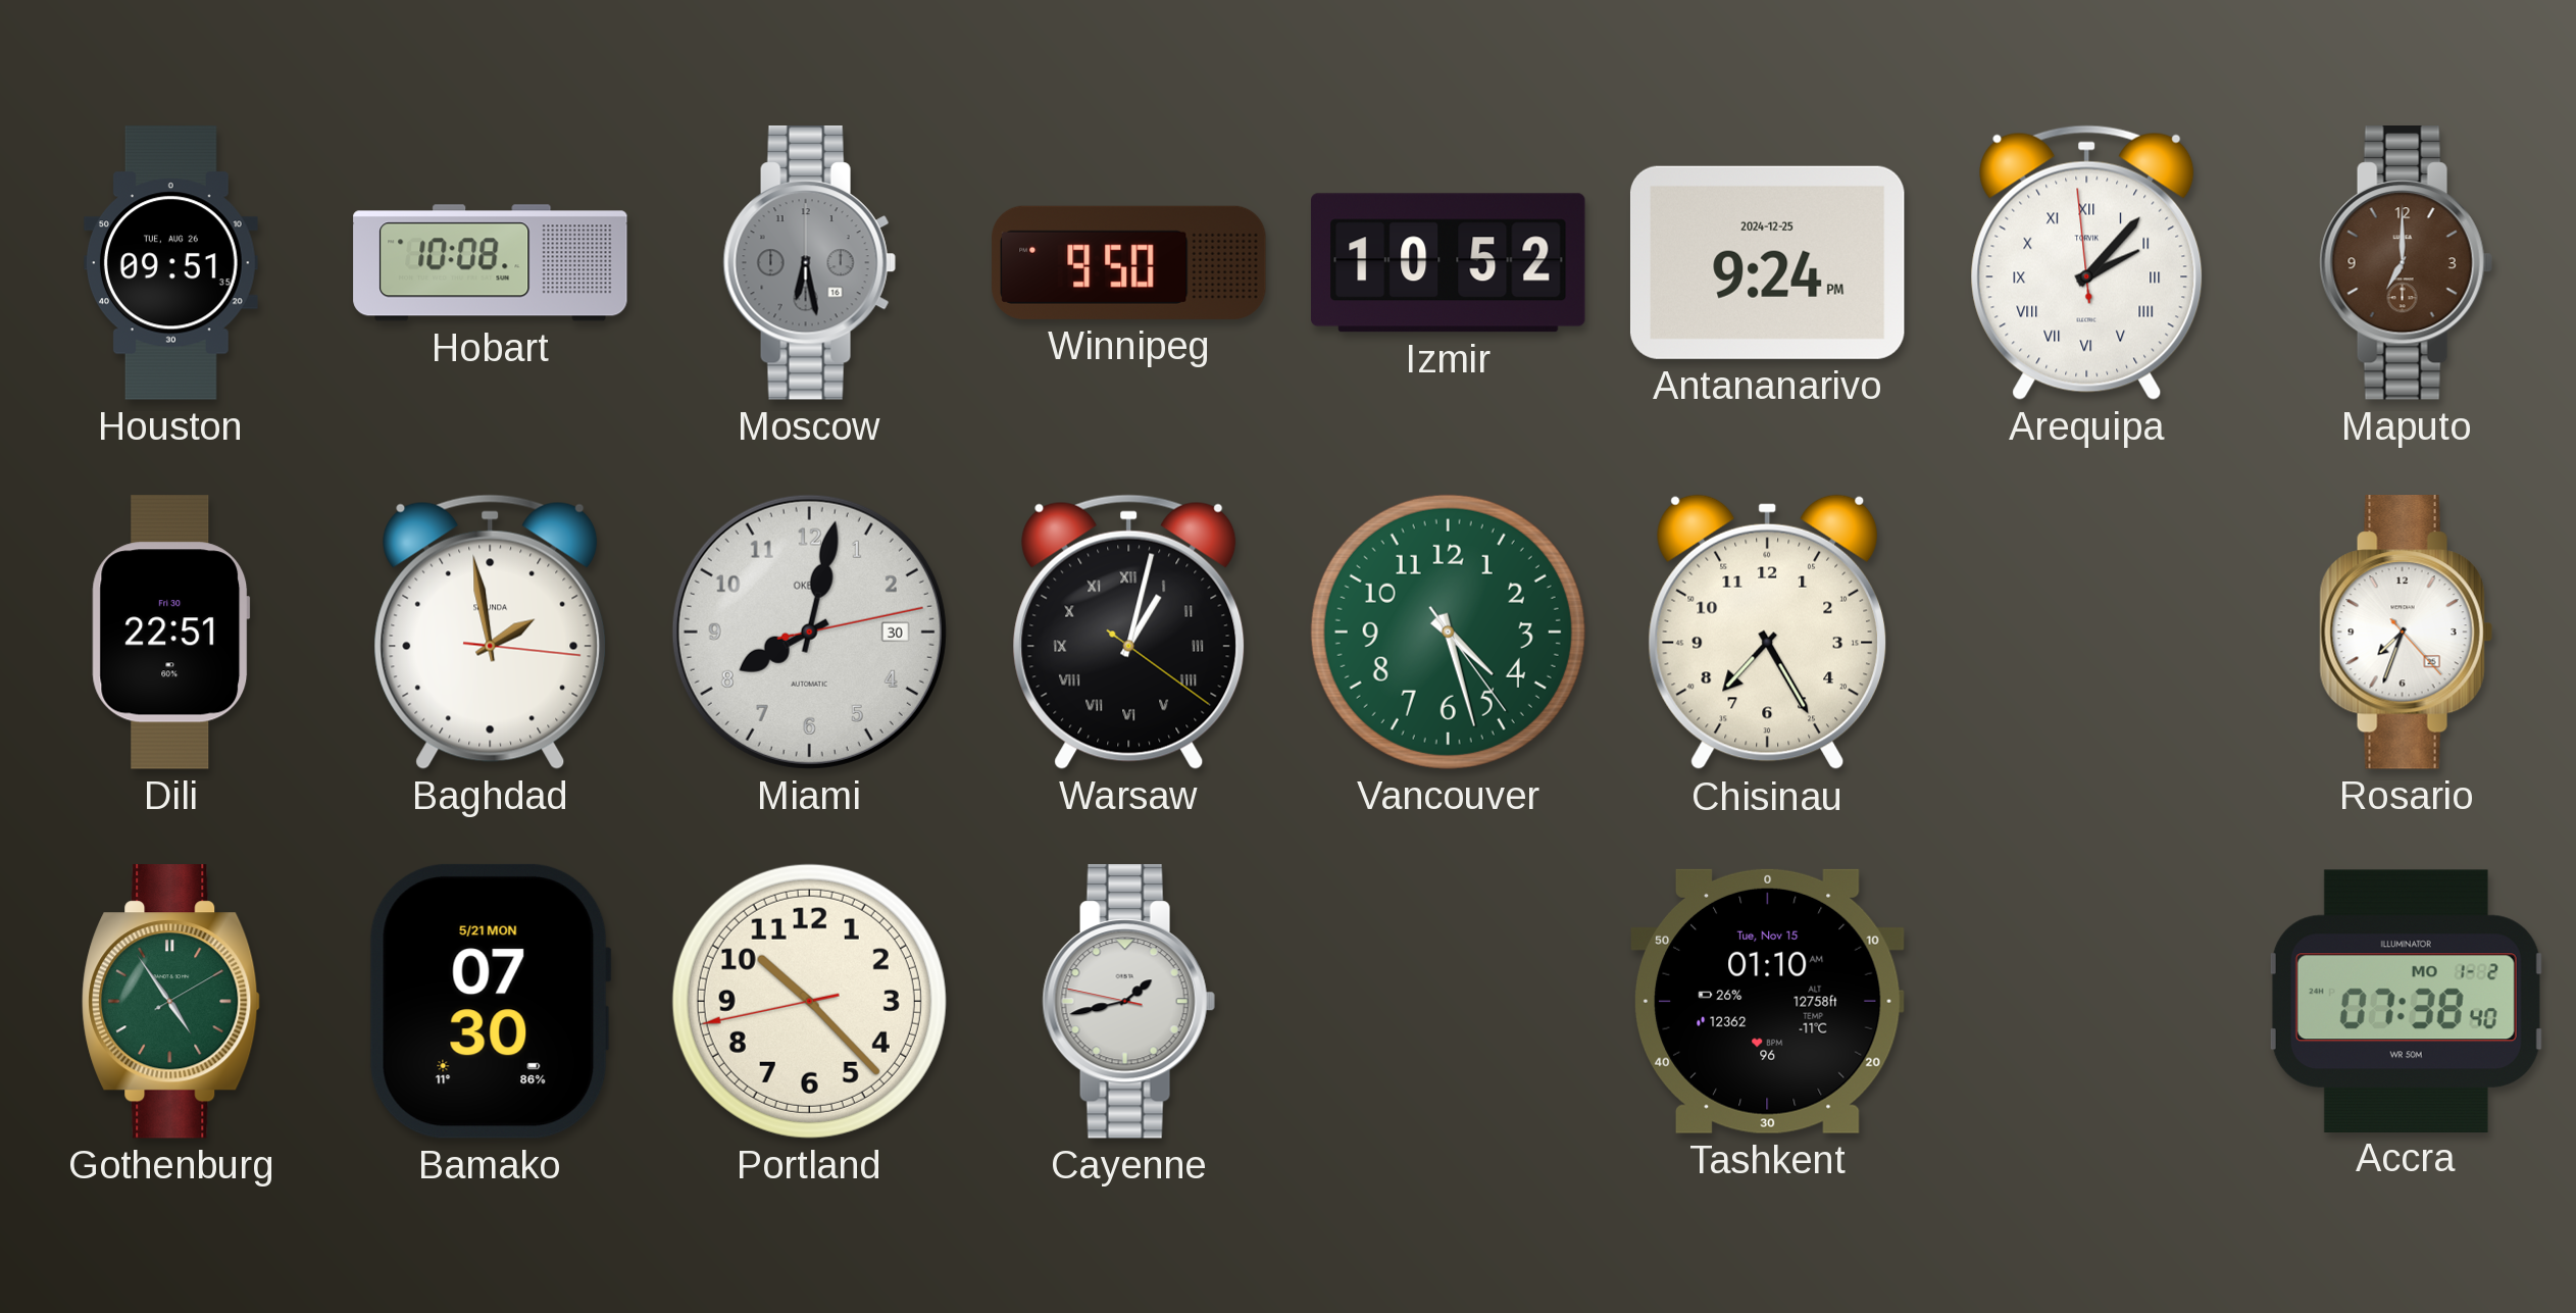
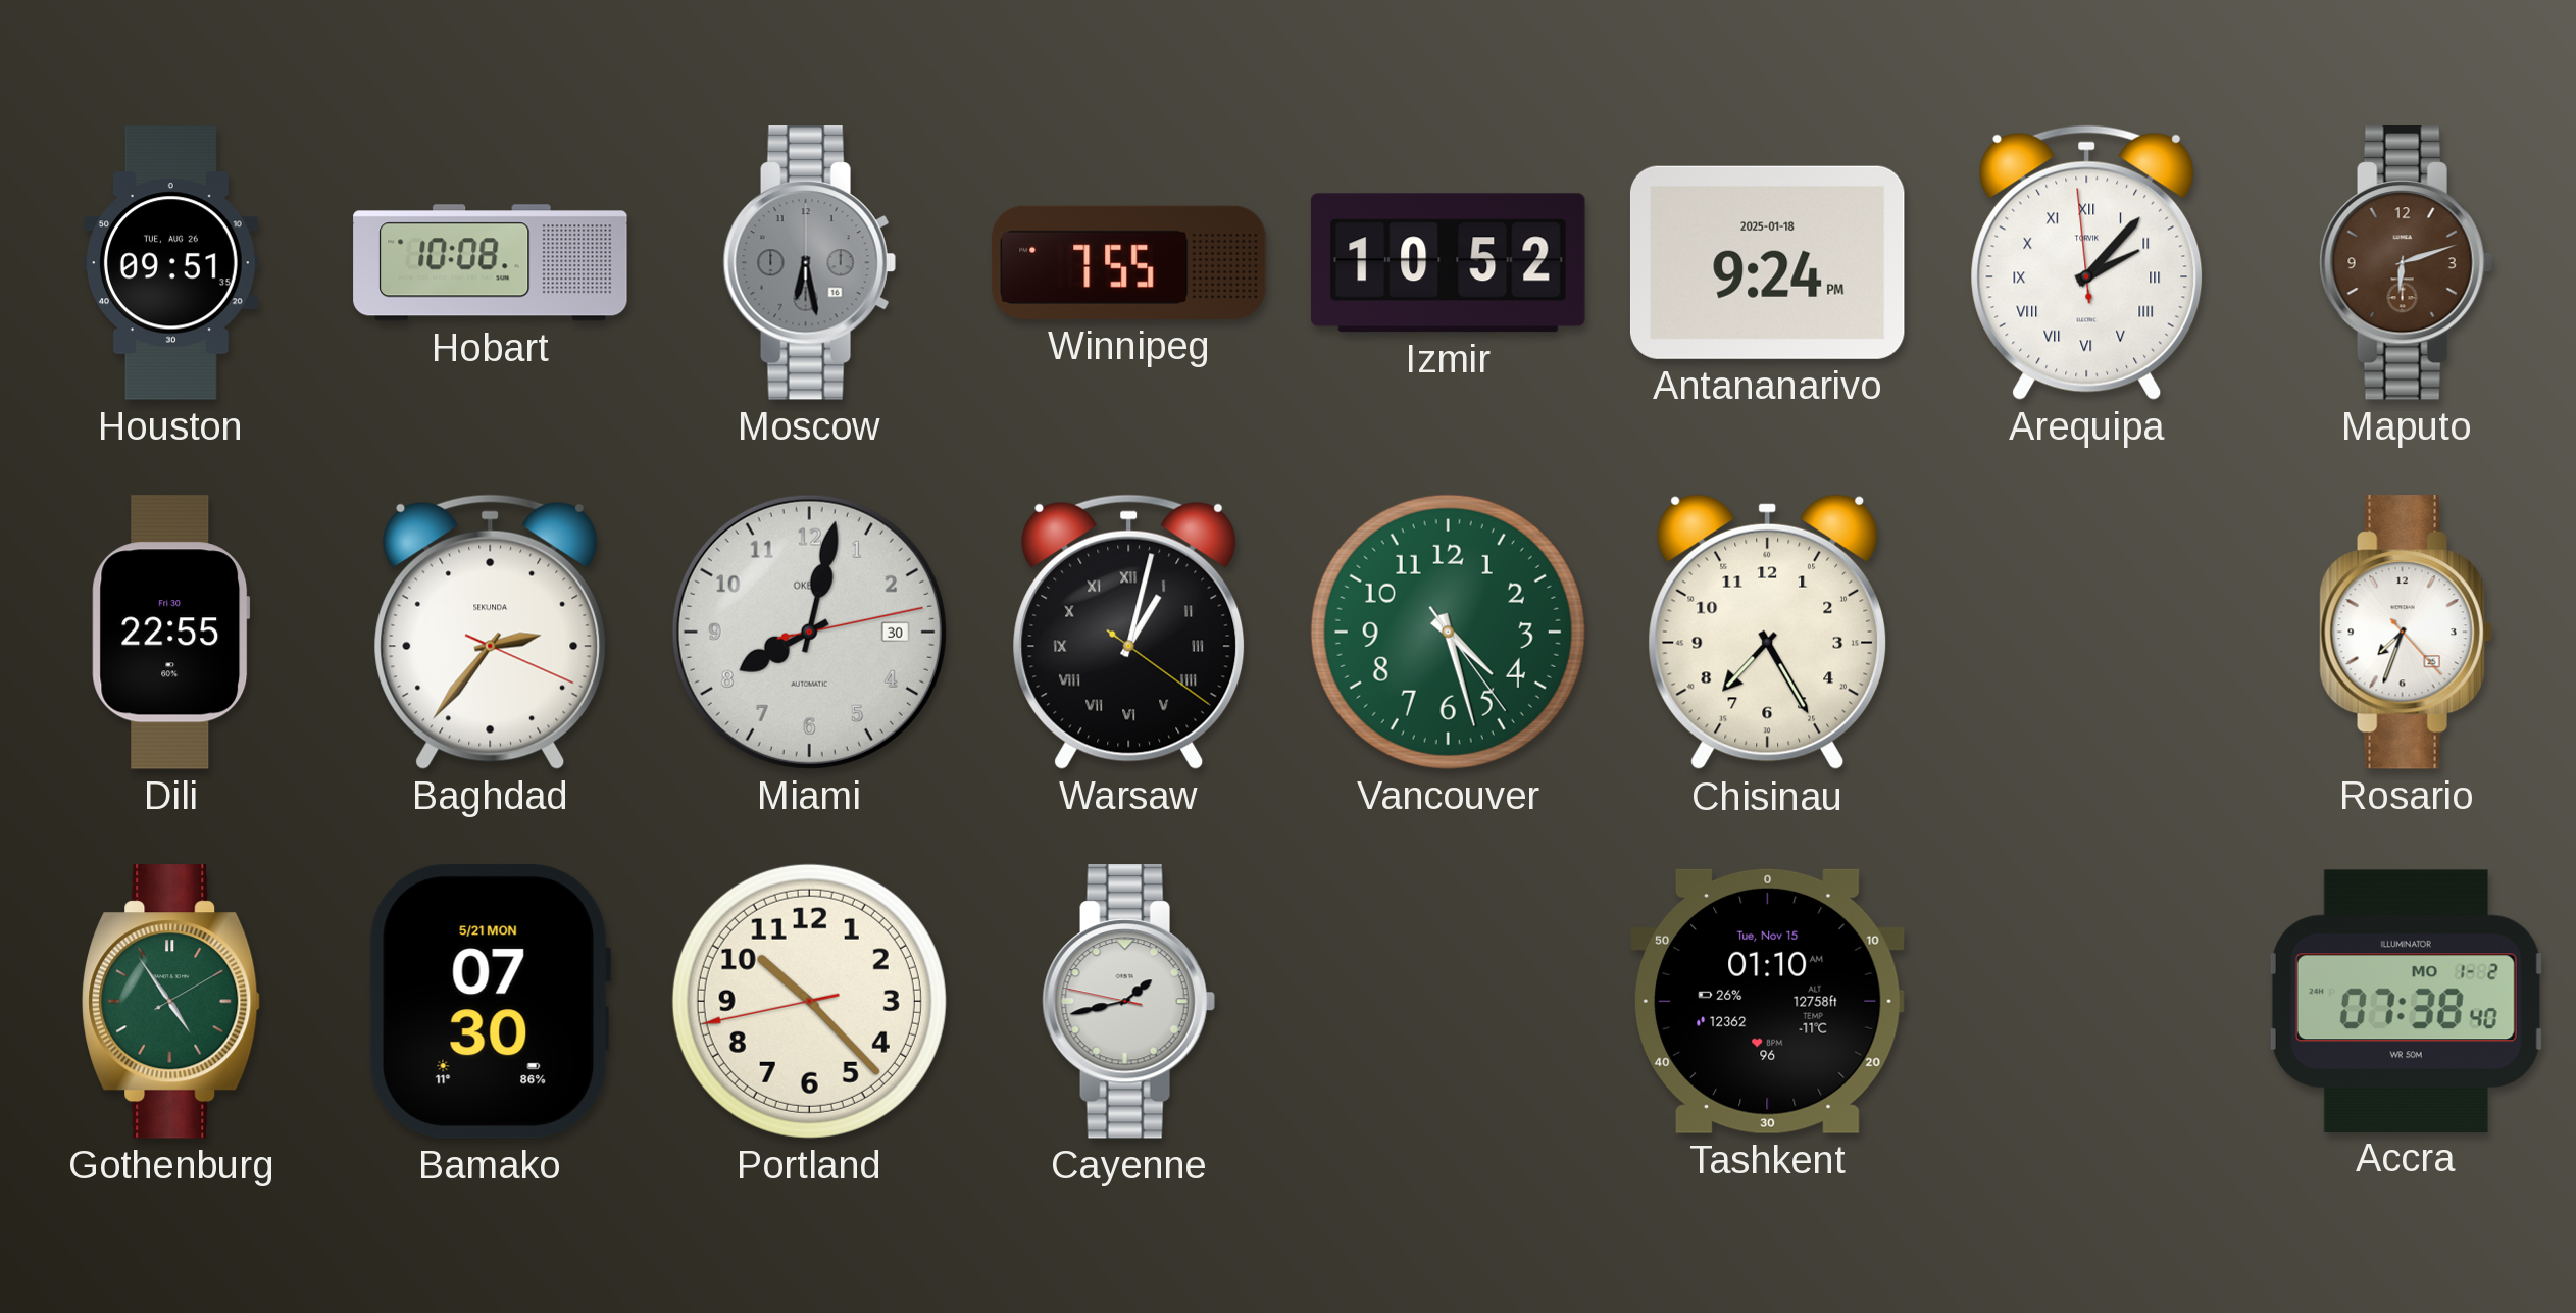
Winnipeg: 9:50 -> 7:55
Antananarivo date: 2024-12-25 -> 2025-01-18
Maputo: 7:00 -> 6:12
Dili: 22:51 -> 22:55
Baghdad: 1:58 -> 2:36
